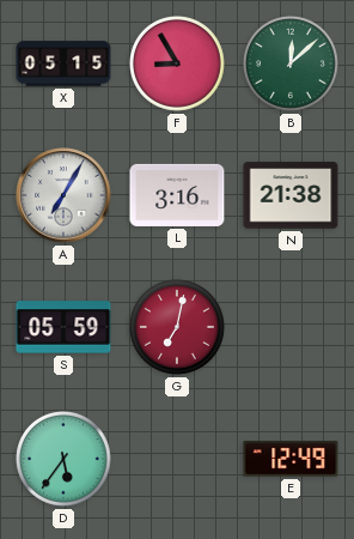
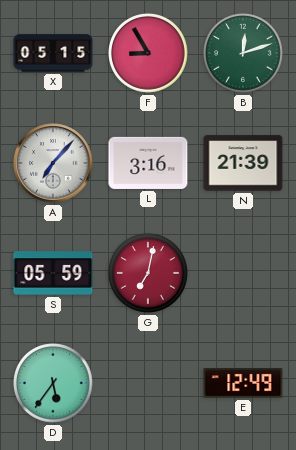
B: 12:08 -> 12:12
A: 7:05 -> 7:07
N: 21:38 -> 21:39
